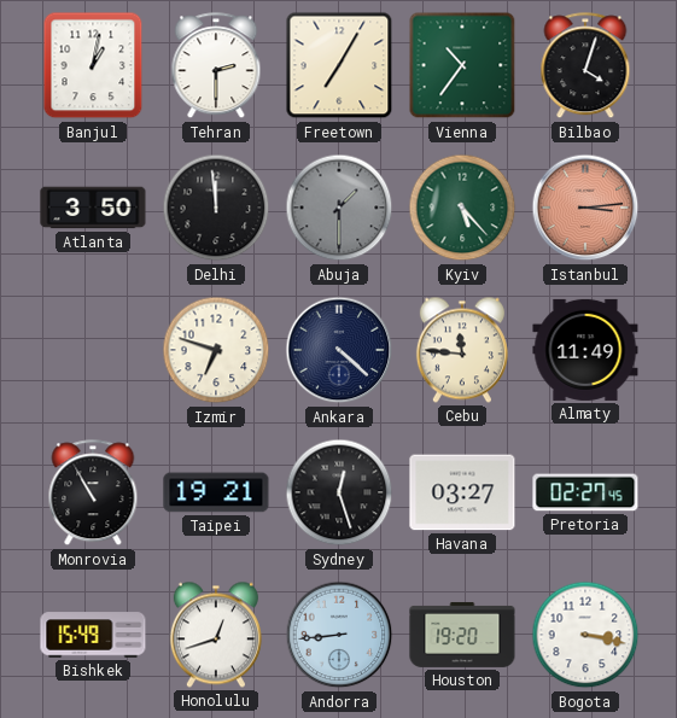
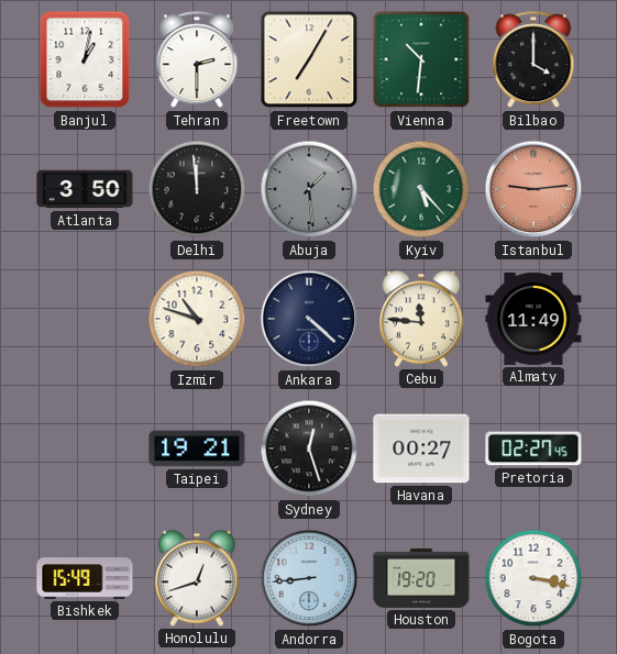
Vienna: 10:36 -> 10:31
Bilbao: 4:03 -> 4:00
Abuja: 1:30 -> 1:29
Istanbul: 3:14 -> 9:14
Izmir: 6:48 -> 10:48
Monrovia: 10:55 -> none
Havana: 03:27 -> 00:27
